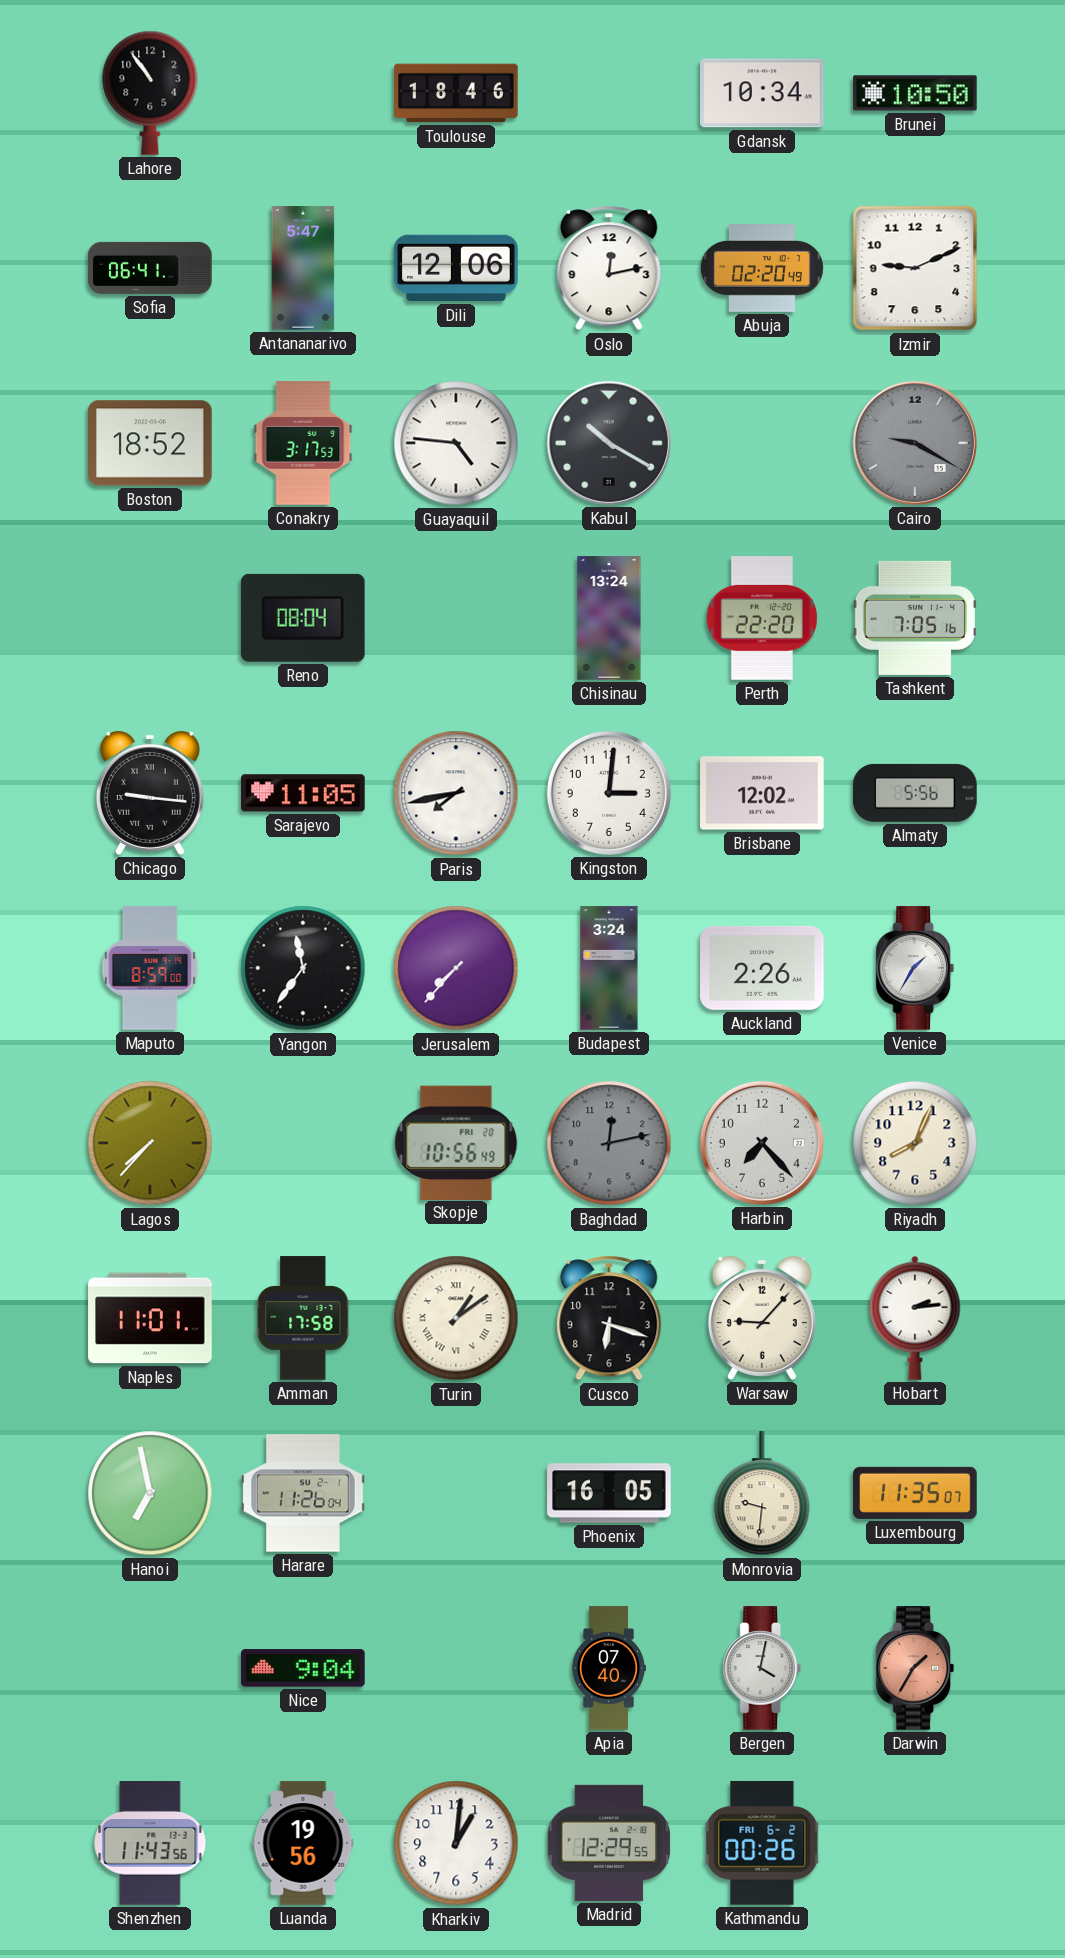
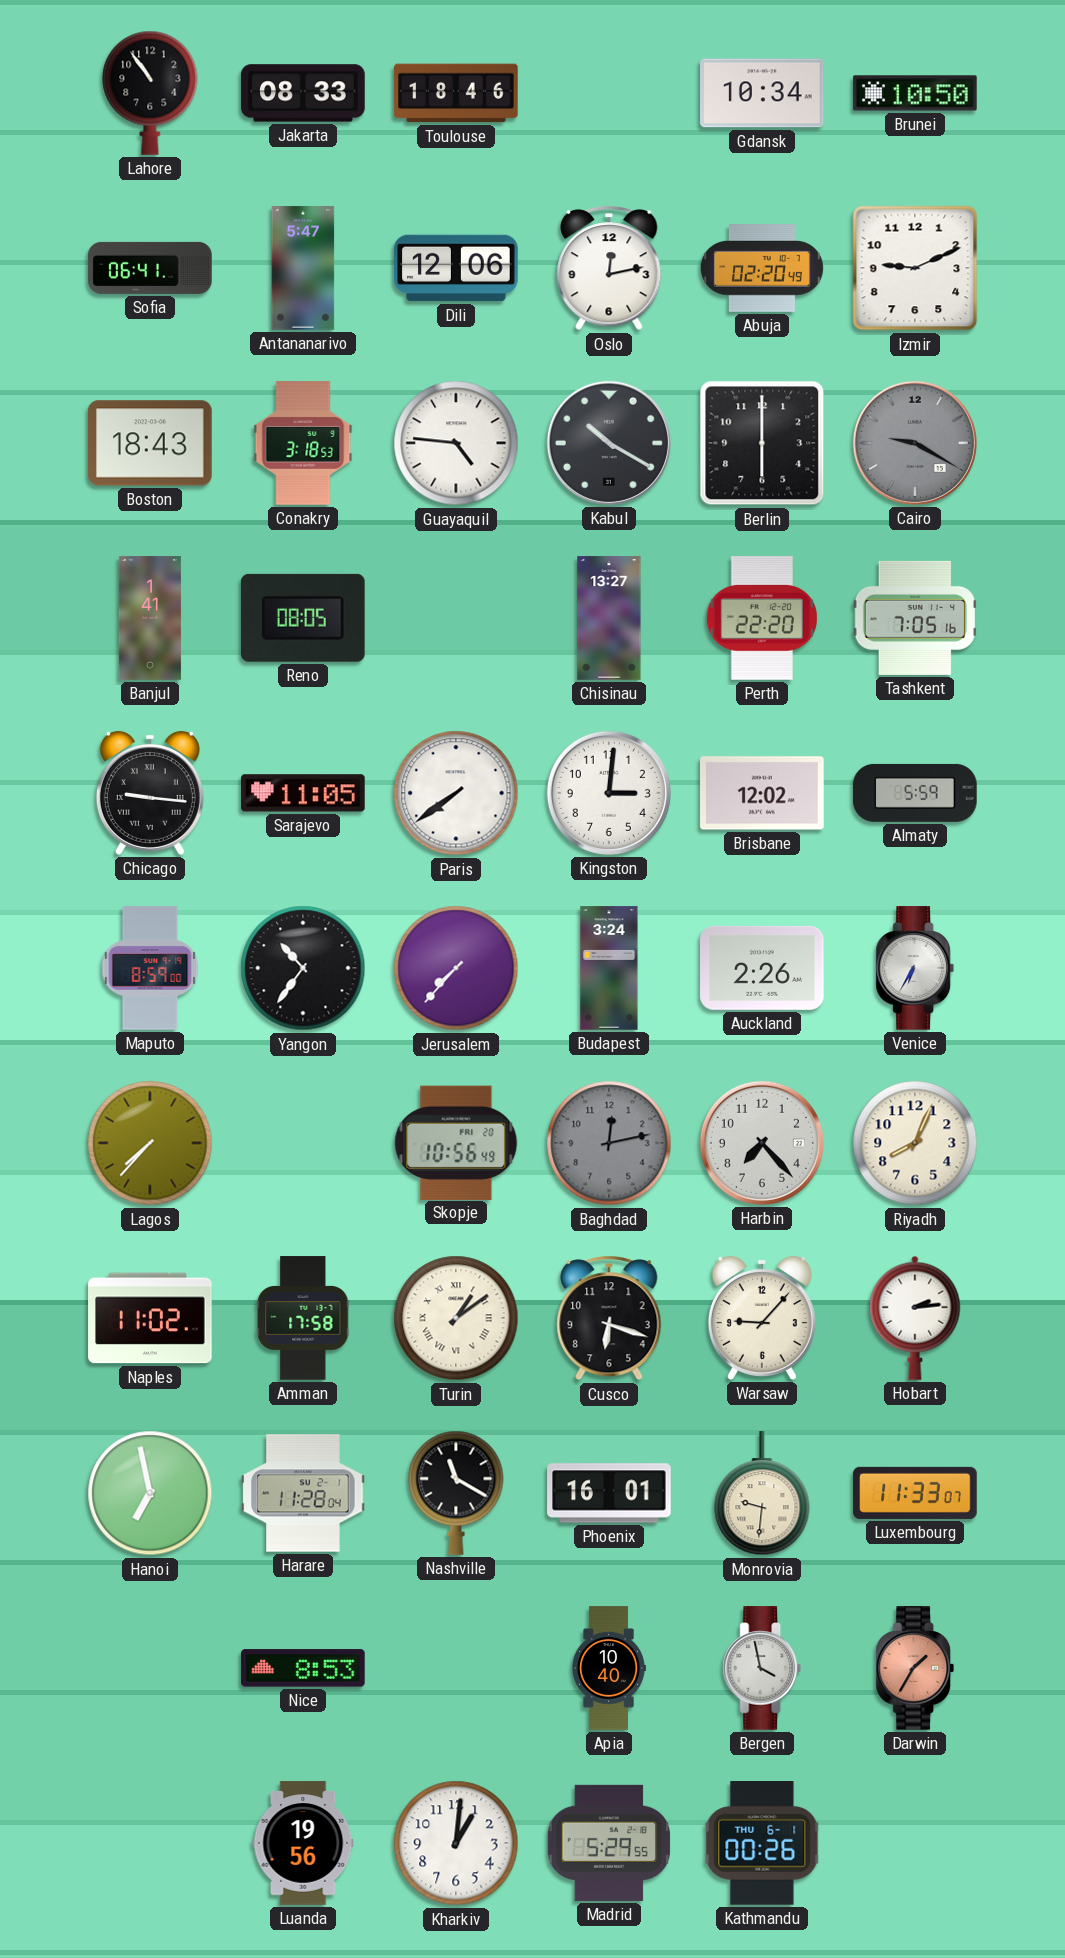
Jakarta: none -> 08:33
Boston: 18:52 -> 18:43
Conakry: 3:17 -> 3:18
Berlin: none -> 6:00
Banjul: none -> 1:41
Reno: 08:04 -> 08:05
Chisinau: 13:24 -> 13:27
Paris: 7:43 -> 7:39
Almaty: 5:56 -> 5:59
Yangon: 11:36 -> 10:36
Venice: 1:35 -> 6:35
Naples: 11:01 -> 11:02
Harare: 11:26 -> 11:28
Nashville: none -> 11:20
Phoenix: 16:05 -> 16:01
Luxembourg: 11:35 -> 11:33
Nice: 9:04 -> 8:53
Apia: 07:40 -> 10:40
Bergen: 4:02 -> 3:58
Shenzhen: 11:43 -> none
Madrid: 12:29 -> 5:29
Kathmandu date: FRI 6-2 -> THU 6-1
